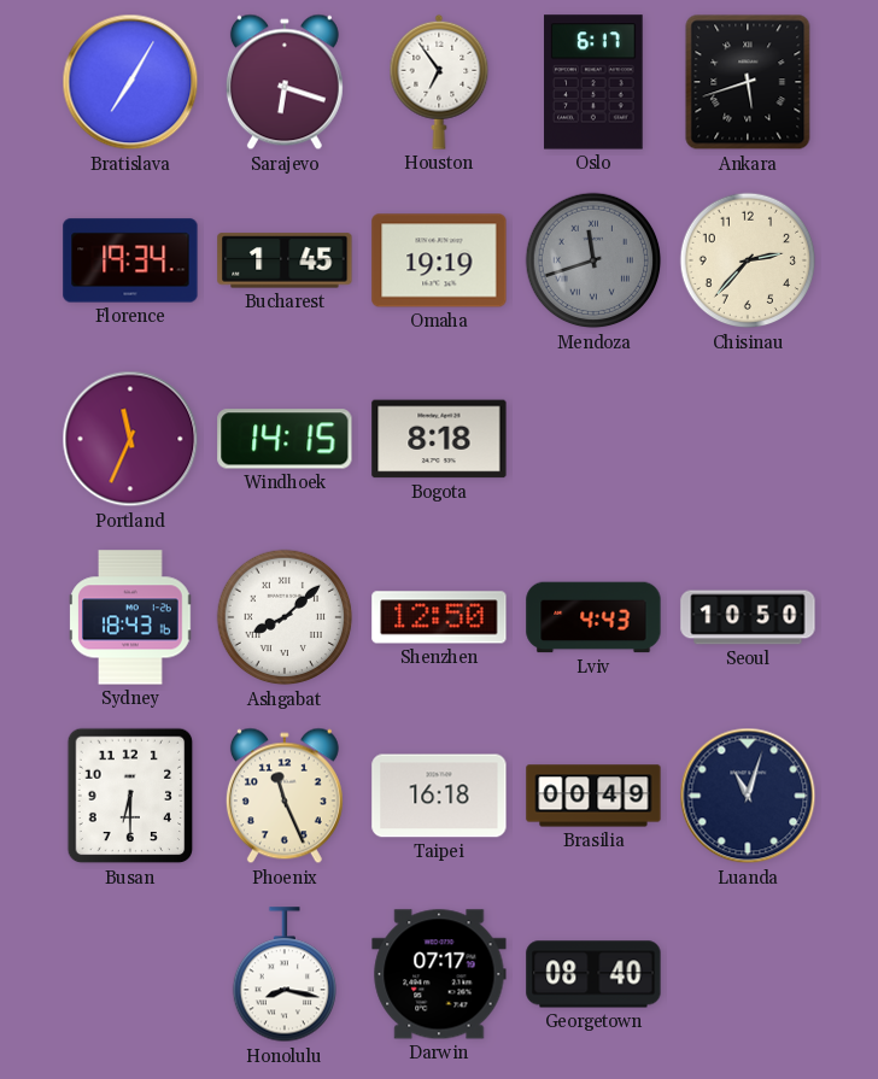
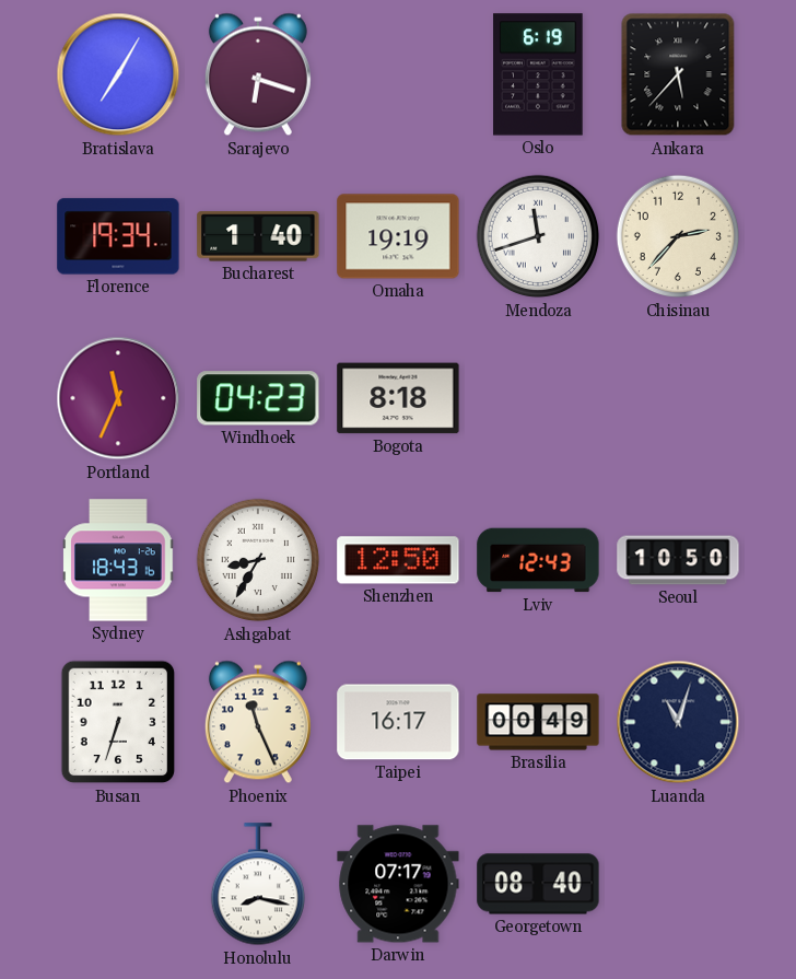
Houston: 6:54 -> none
Oslo: 6:17 -> 6:19
Ankara: 5:42 -> 5:37
Bucharest: 1:45 -> 1:40
Mendoza dial: grey -> white
Windhoek: 14:15 -> 04:23
Ashgabat: 8:08 -> 8:35
Lviv: 4:43 -> 12:43
Busan: 6:30 -> 6:33
Taipei: 16:18 -> 16:17
